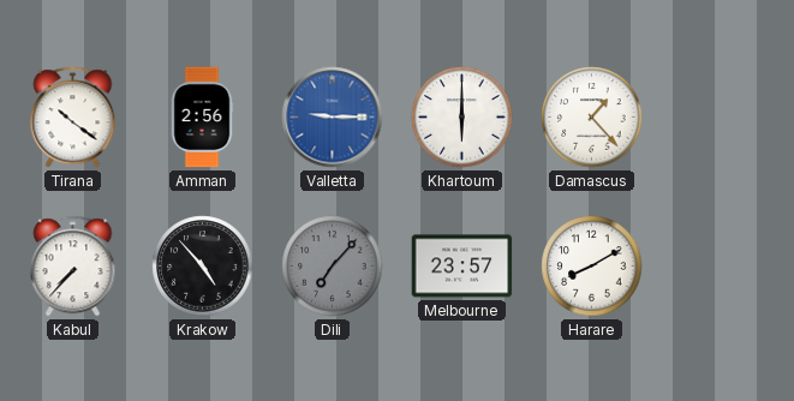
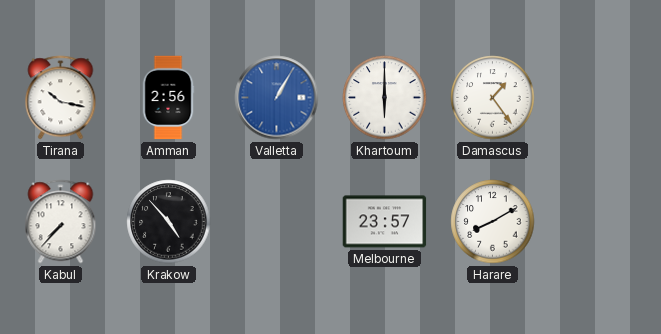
Tirana: 10:21 -> 10:17
Valletta: 9:15 -> 1:05
Damascus: 1:23 -> 1:24
Dili: 7:07 -> none
